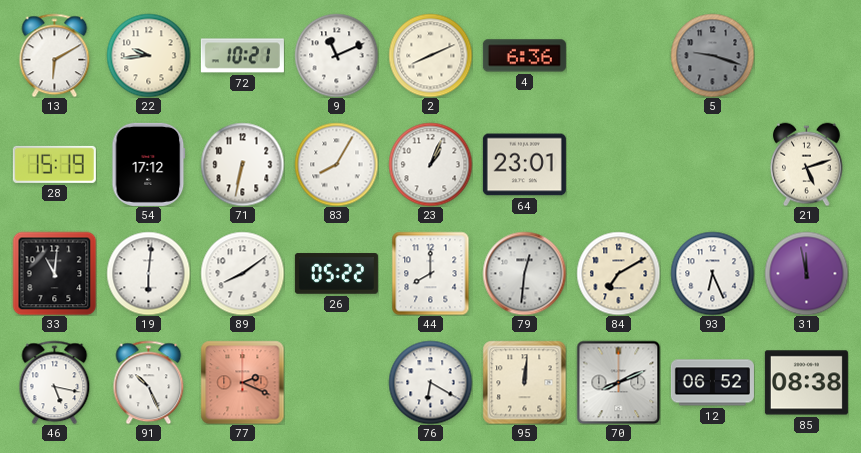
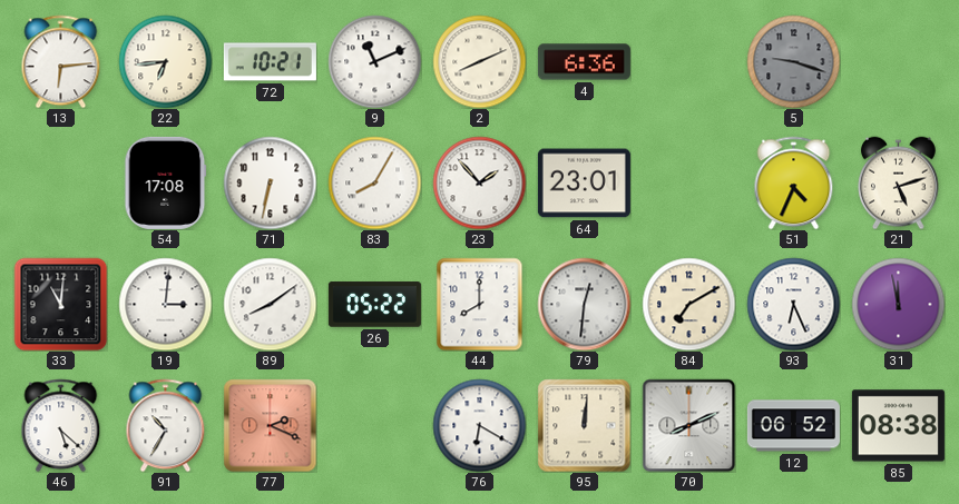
13: 6:10 -> 6:14
22: 9:44 -> 6:44
28: 15:19 -> none
54: 17:12 -> 17:08
23: 1:04 -> 1:53
51: none -> 4:34
19: 6:01 -> 3:01
46: 5:17 -> 5:22
91: 10:26 -> 10:35
